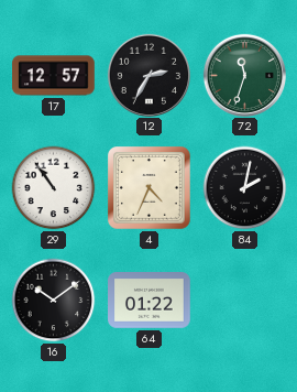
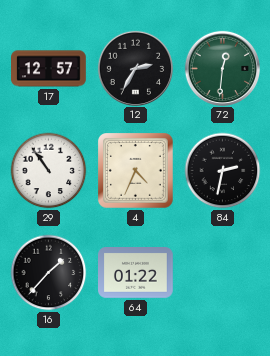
72: 11:33 -> 12:31
84: 2:02 -> 2:32
16: 10:09 -> 1:37
